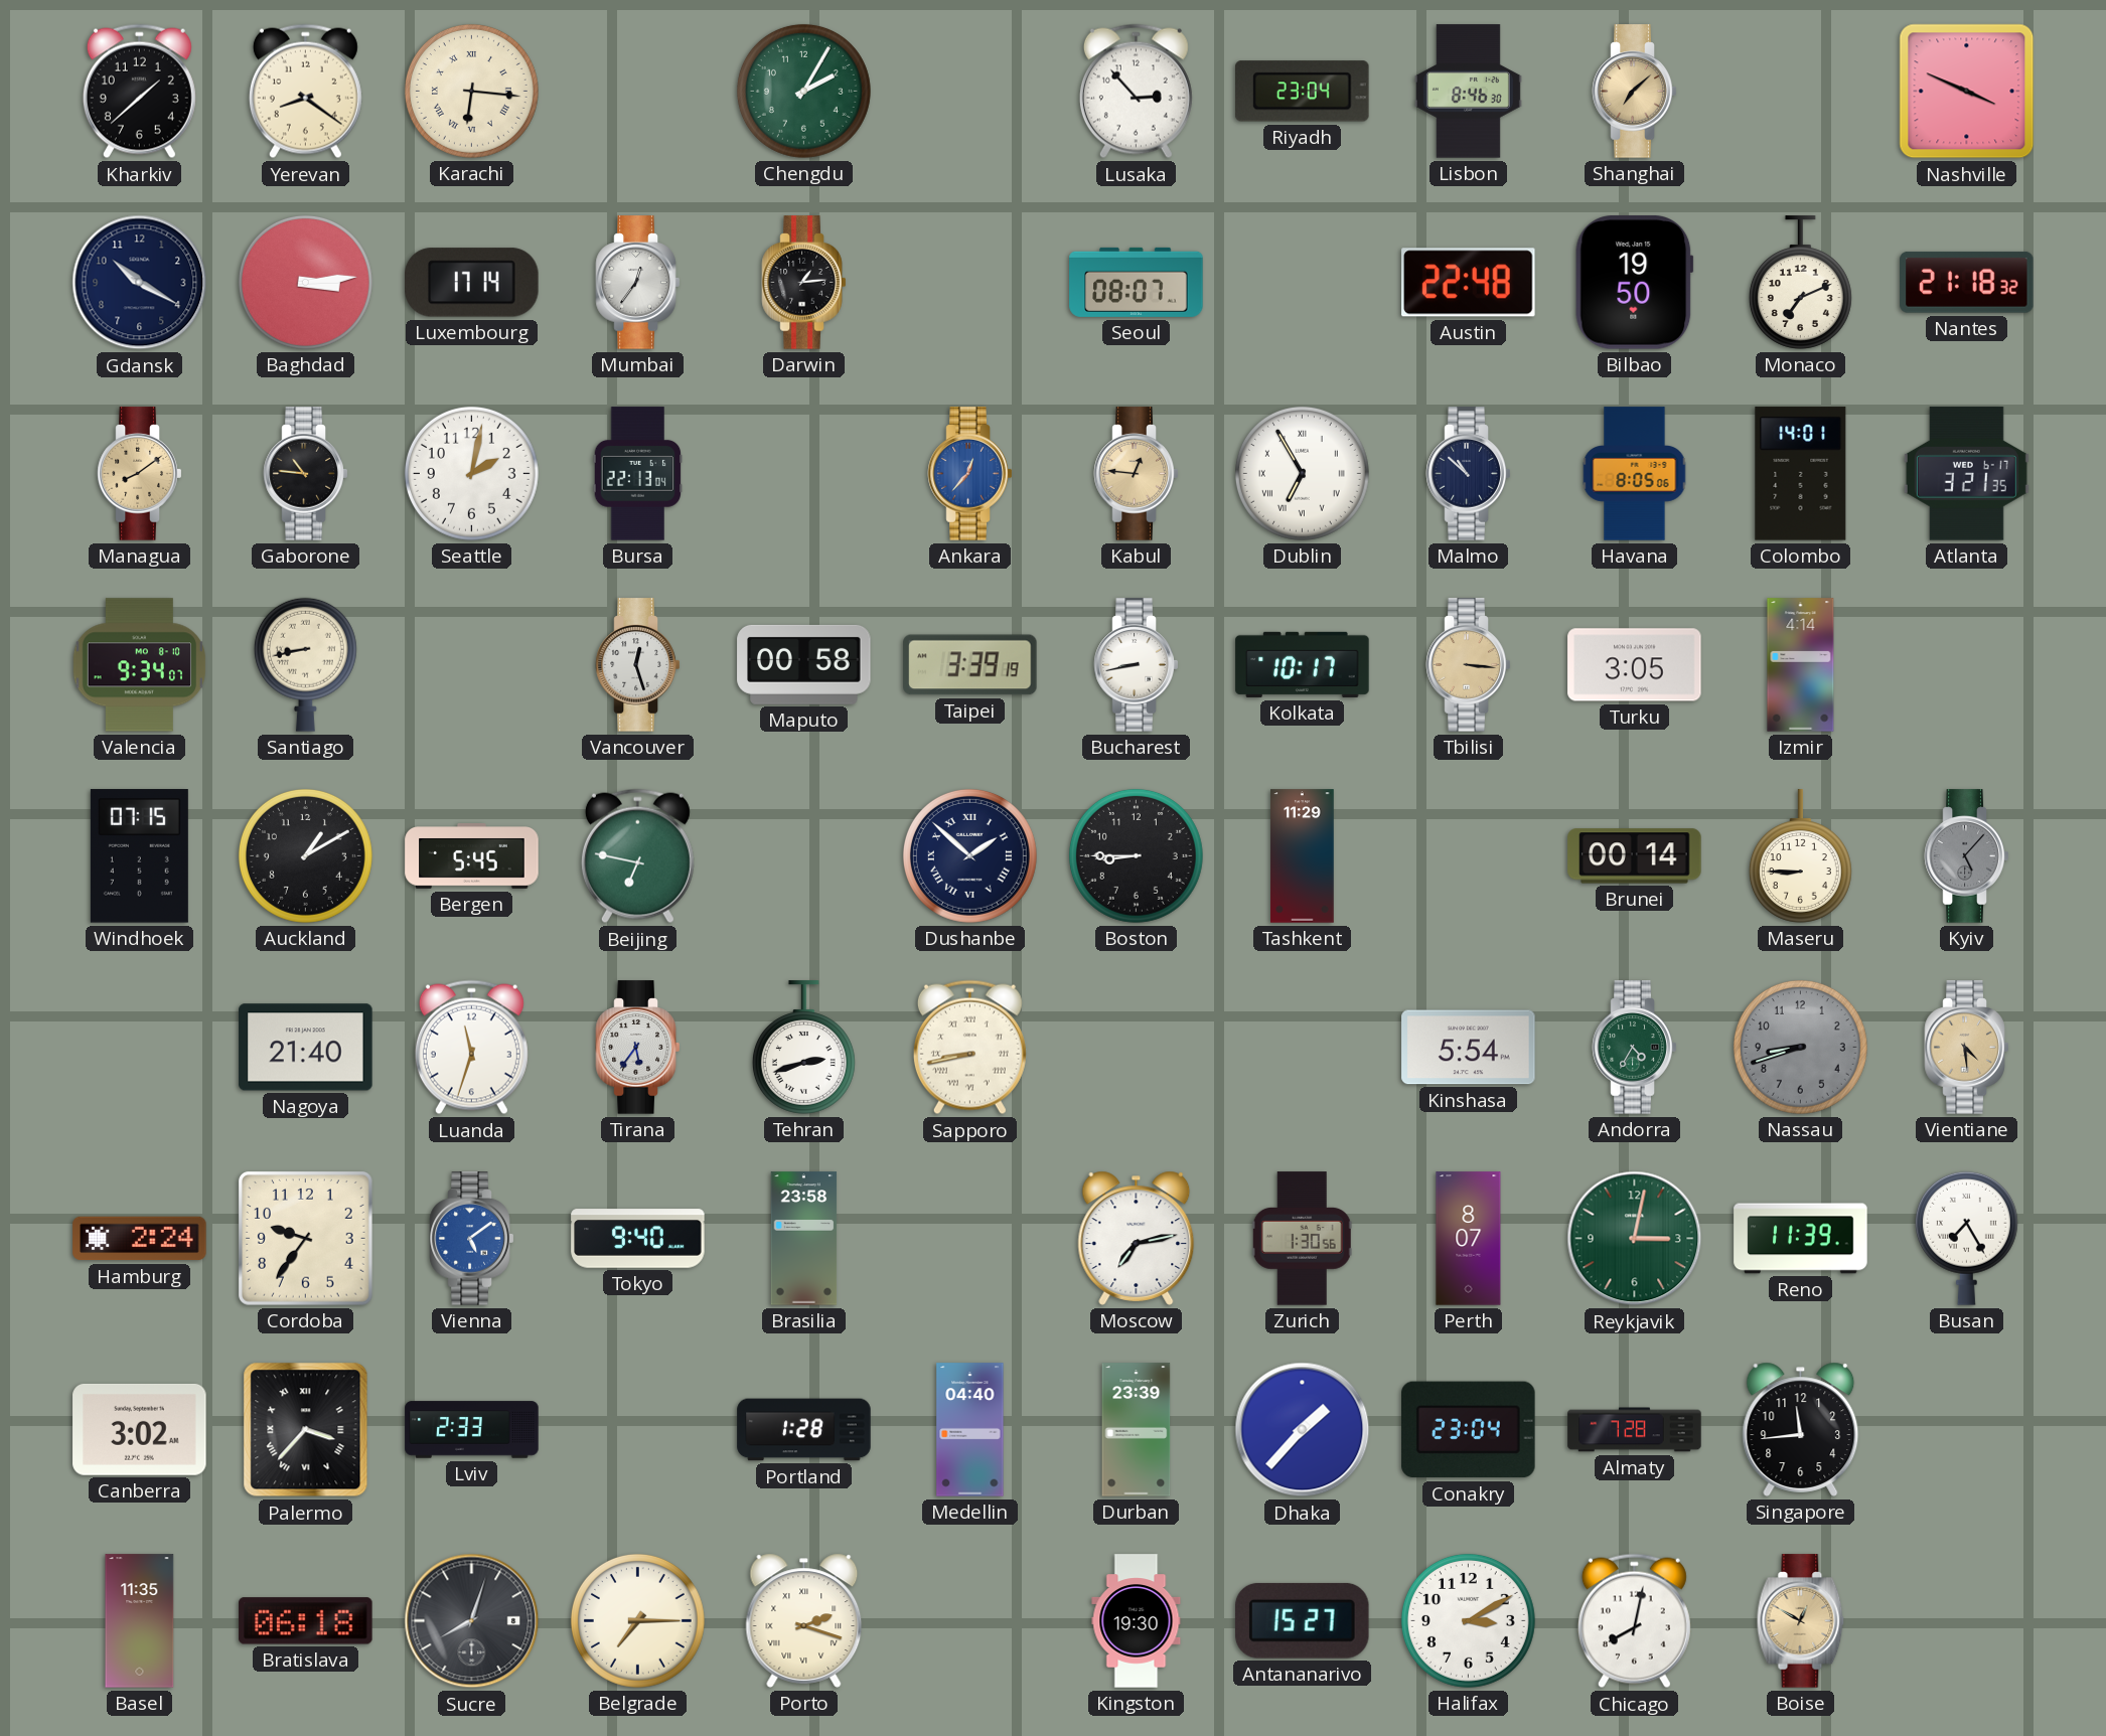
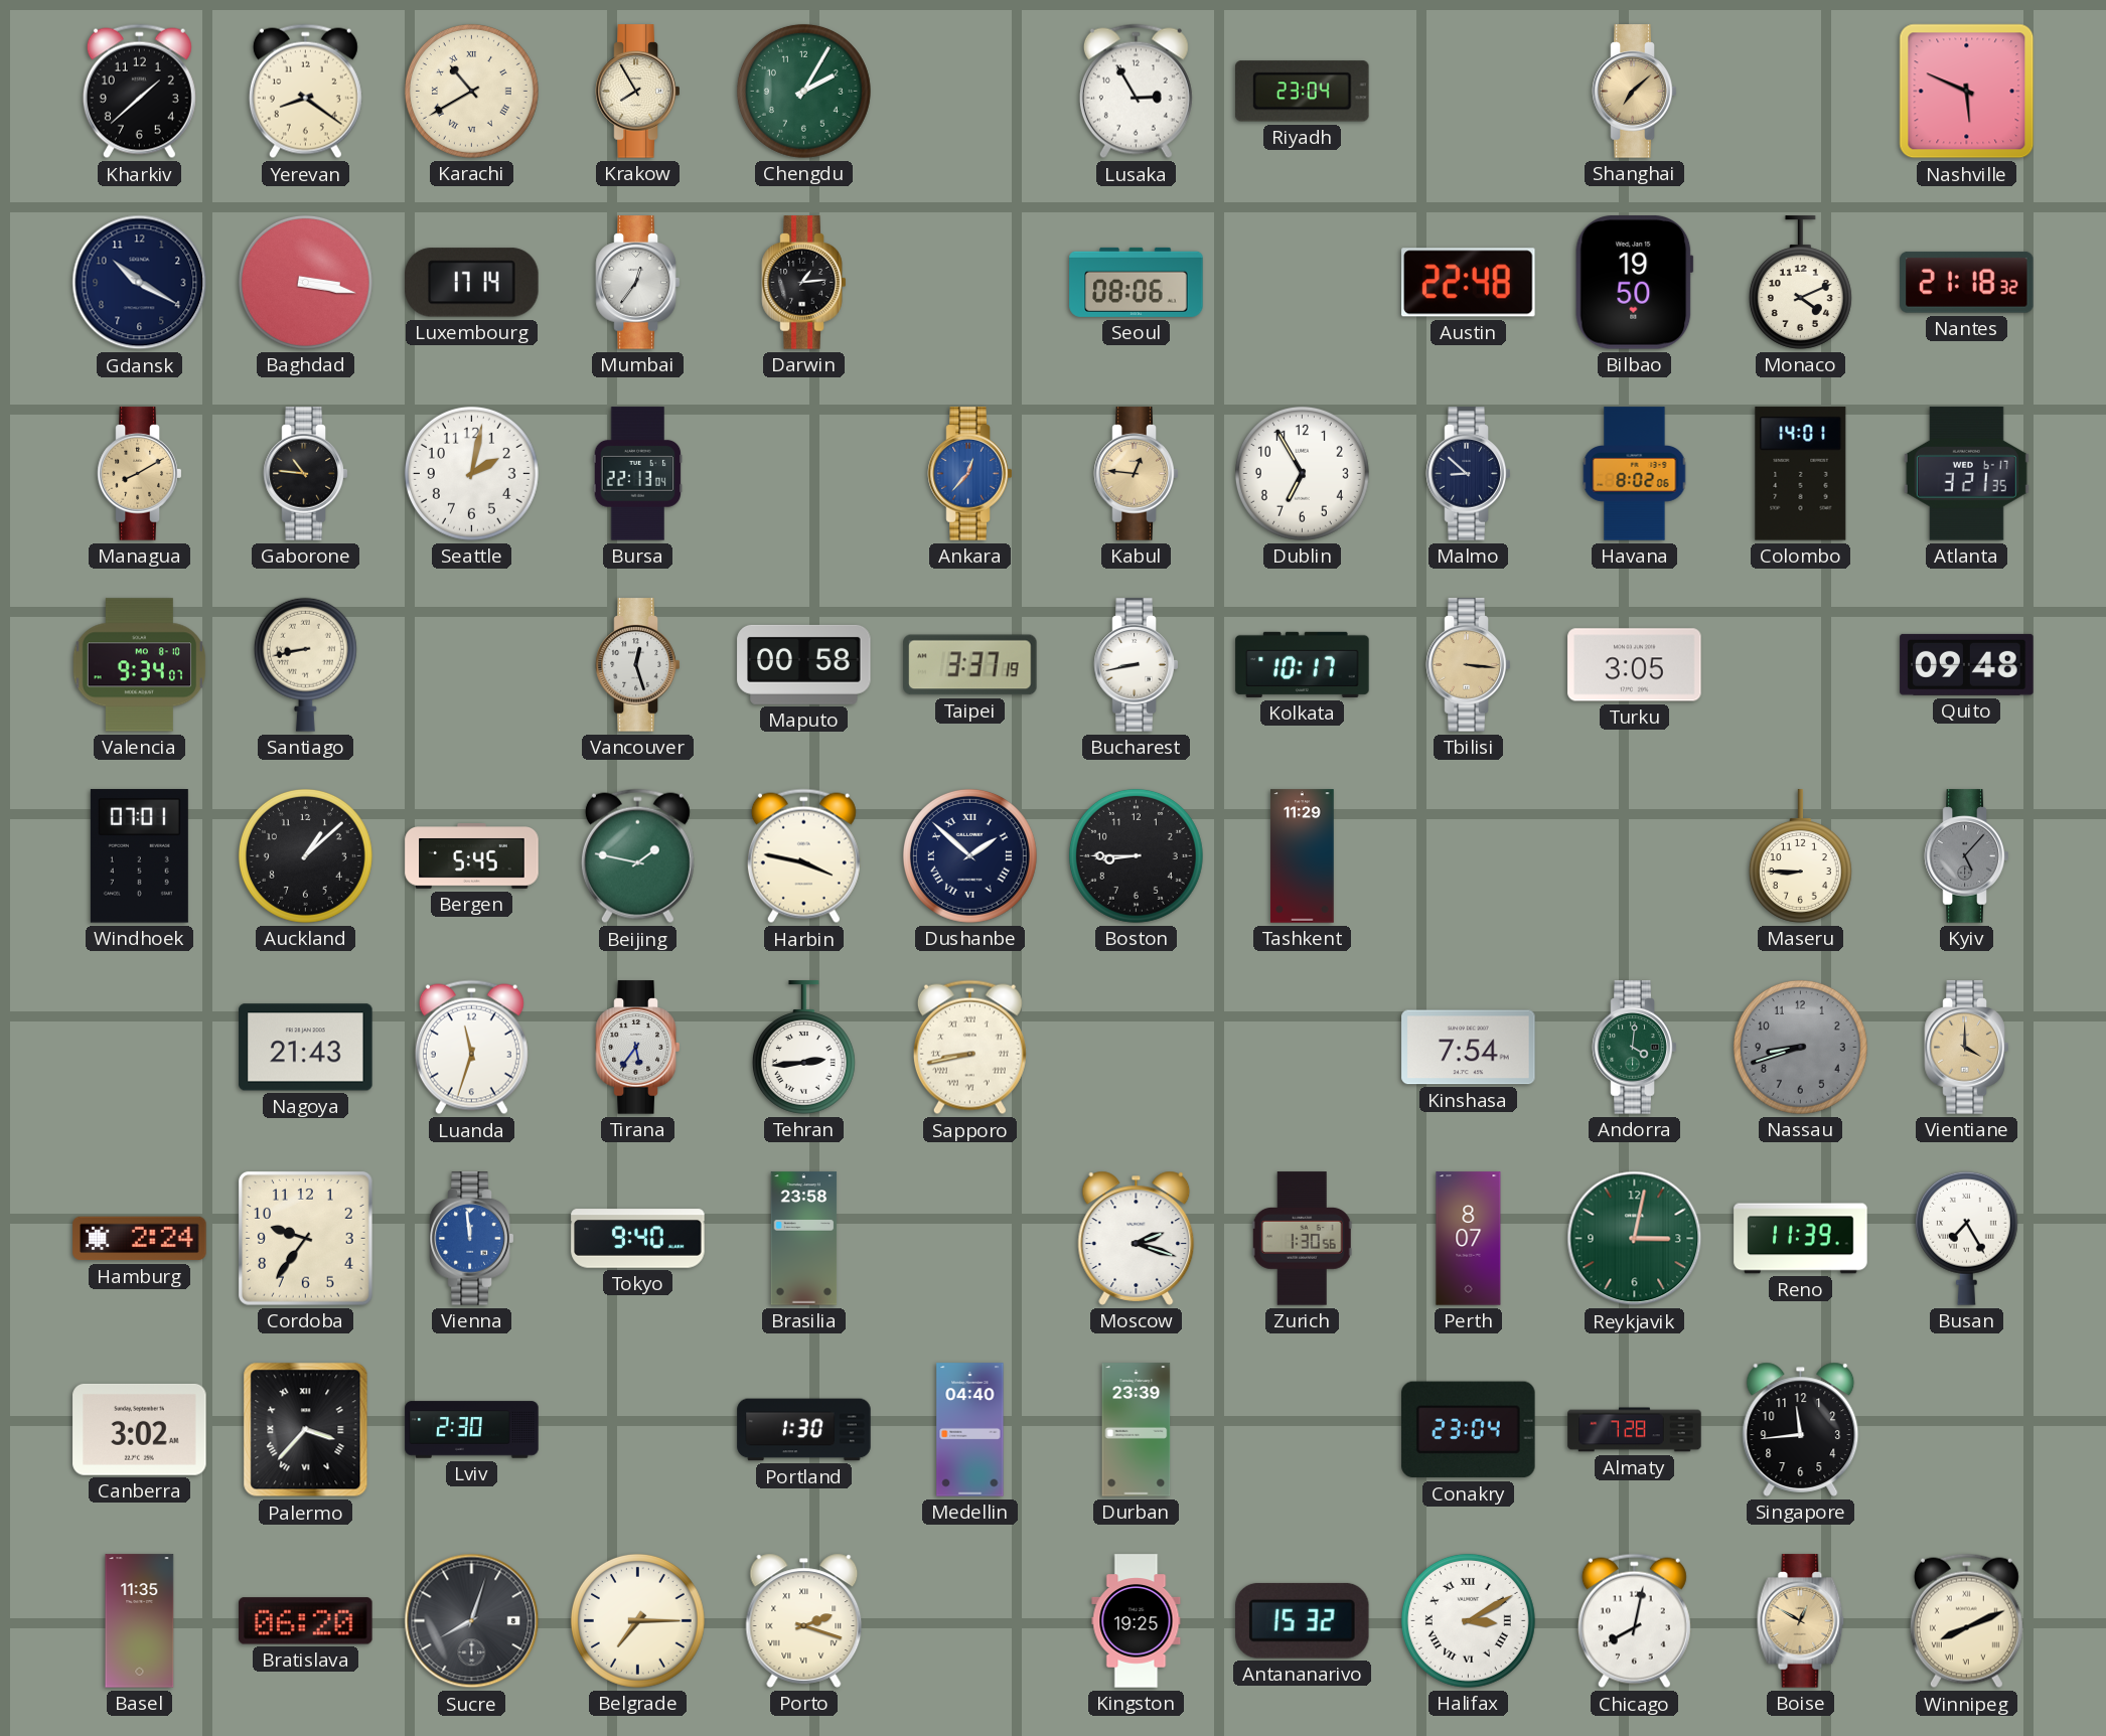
Karachi: 6:16 -> 10:40
Krakow: none -> 7:55
Lusaka: 2:53 -> 2:55
Lisbon: 8:46 -> none
Nashville: 3:49 -> 5:49
Baghdad: 3:14 -> 3:17
Seoul: 08:07 -> 08:06
Monaco: 7:11 -> 4:11
Managua: 8:09 -> 8:10
Dublin numerals: Roman -> Arabic
Malmo: 10:52 -> 8:52
Havana: 8:05 -> 8:02
Taipei: 3:39 -> 3:37
Izmir: 4:14 -> none
Quito: none -> 09:48
Windhoek: 07:15 -> 07:01
Auckland: 1:10 -> 1:08
Beijing: 6:47 -> 1:47
Harbin: none -> 3:47
Brunei: 00:14 -> none
Nagoya: 21:40 -> 21:43
Tehran: 2:42 -> 2:44
Kinshasa: 5:54 -> 7:54
Andorra: 4:35 -> 4:01
Vientiane: 4:29 -> 4:00
Vienna: 5:09 -> 11:59
Moscow: 7:13 -> 2:18
Lviv: 2:33 -> 2:30
Portland: 1:28 -> 1:30
Dhaka: 1:37 -> none
Bratislava: 06:18 -> 06:20
Kingston: 19:30 -> 19:25
Antananarivo: 15:27 -> 15:32
Halifax numerals: Arabic -> Roman
Winnipeg: none -> 8:11
